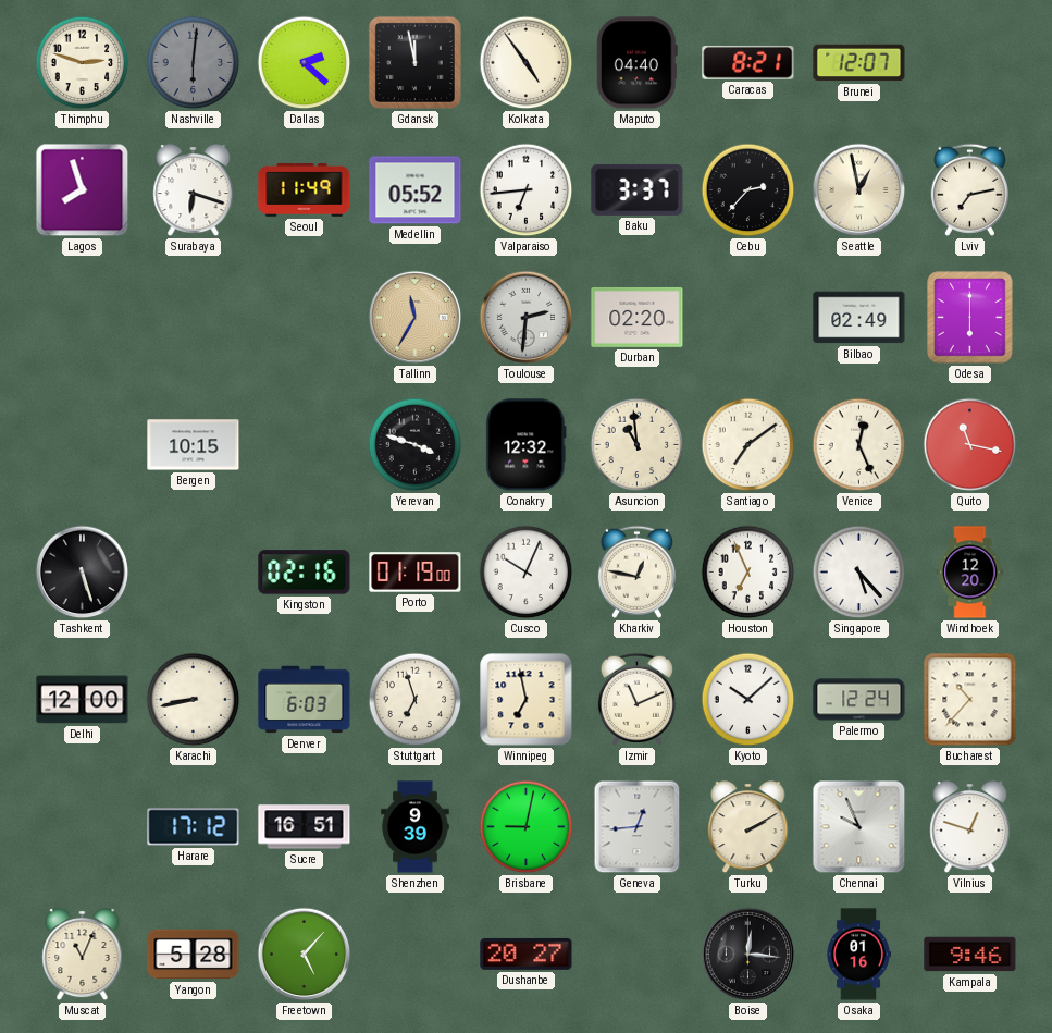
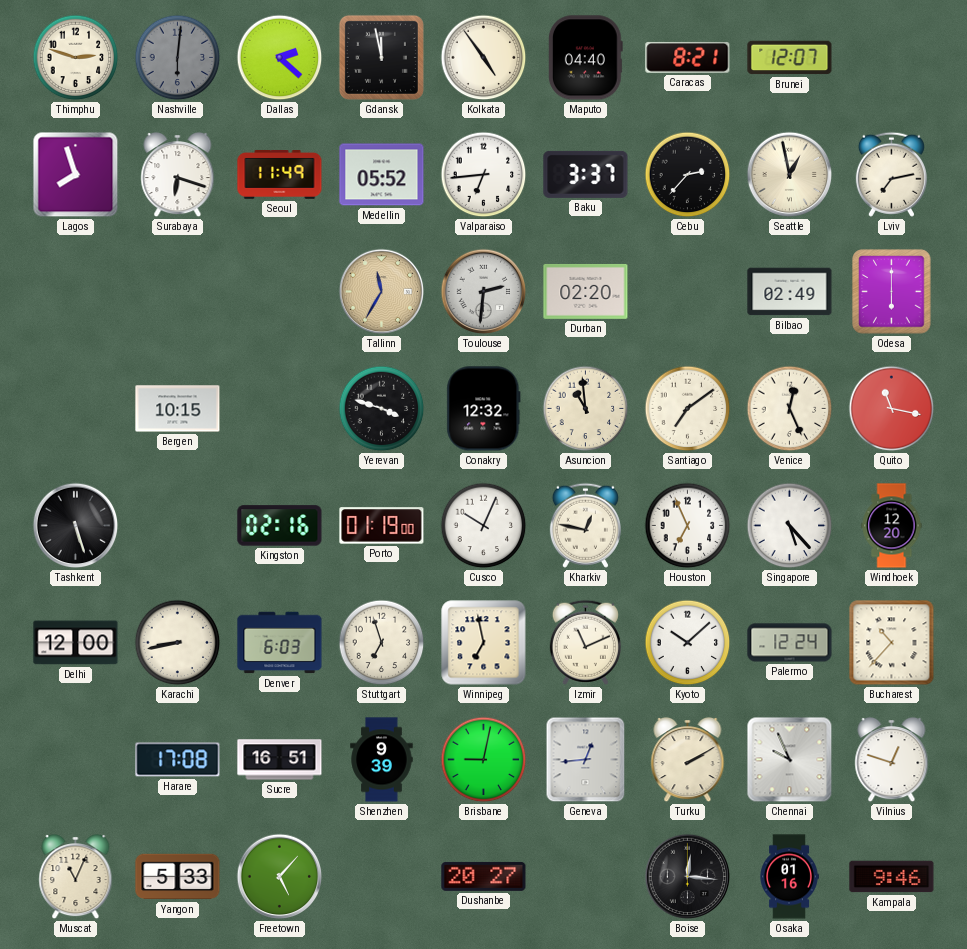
Harare: 17:12 -> 17:08
Yangon: 5:28 -> 5:33
